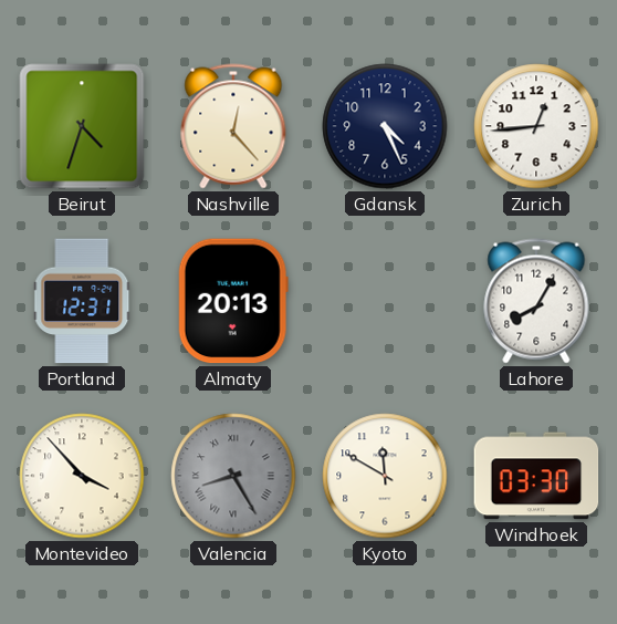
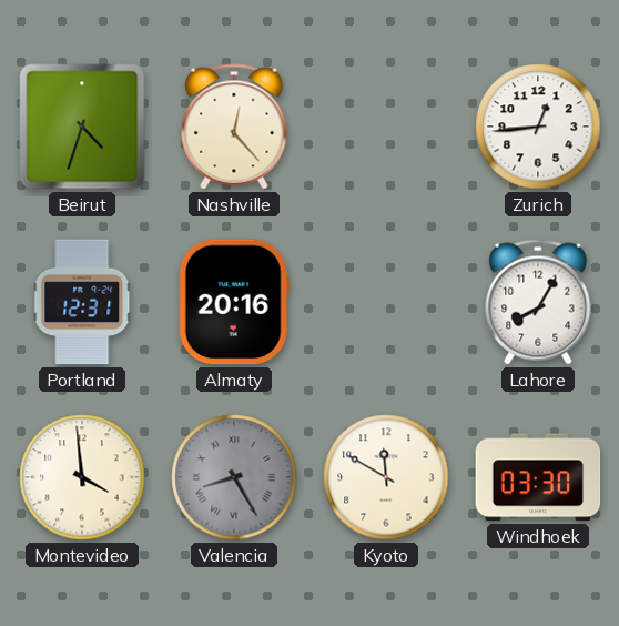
Gdansk: 4:26 -> none
Almaty: 20:13 -> 20:16
Montevideo: 3:53 -> 3:59
